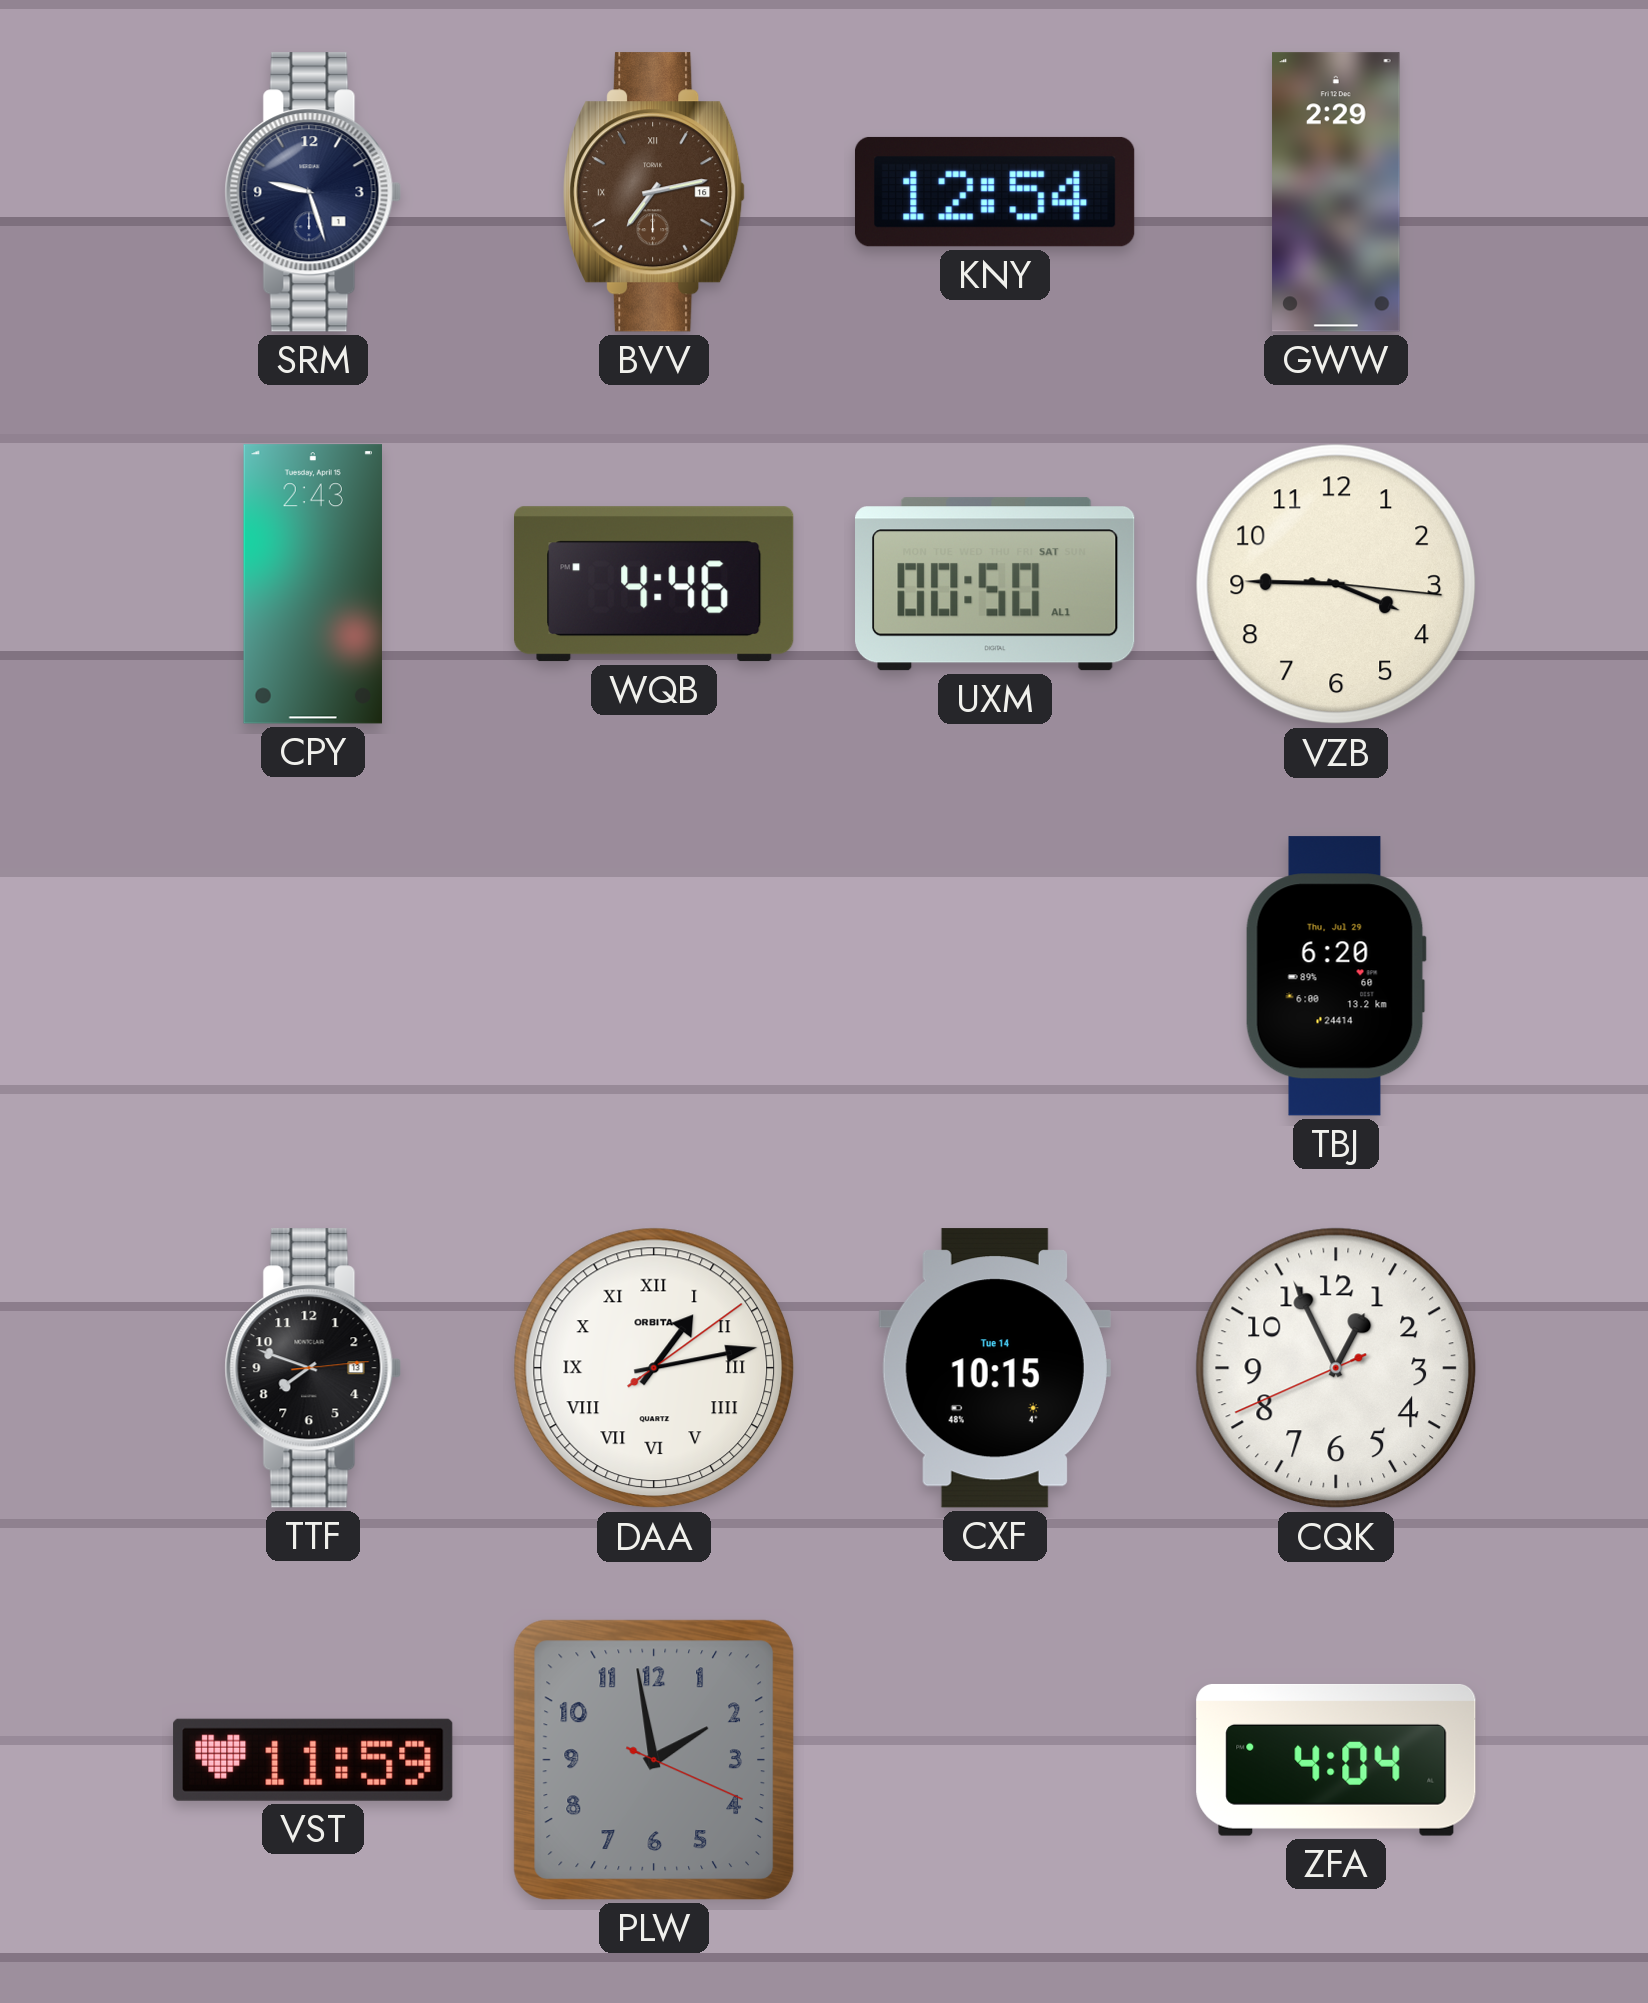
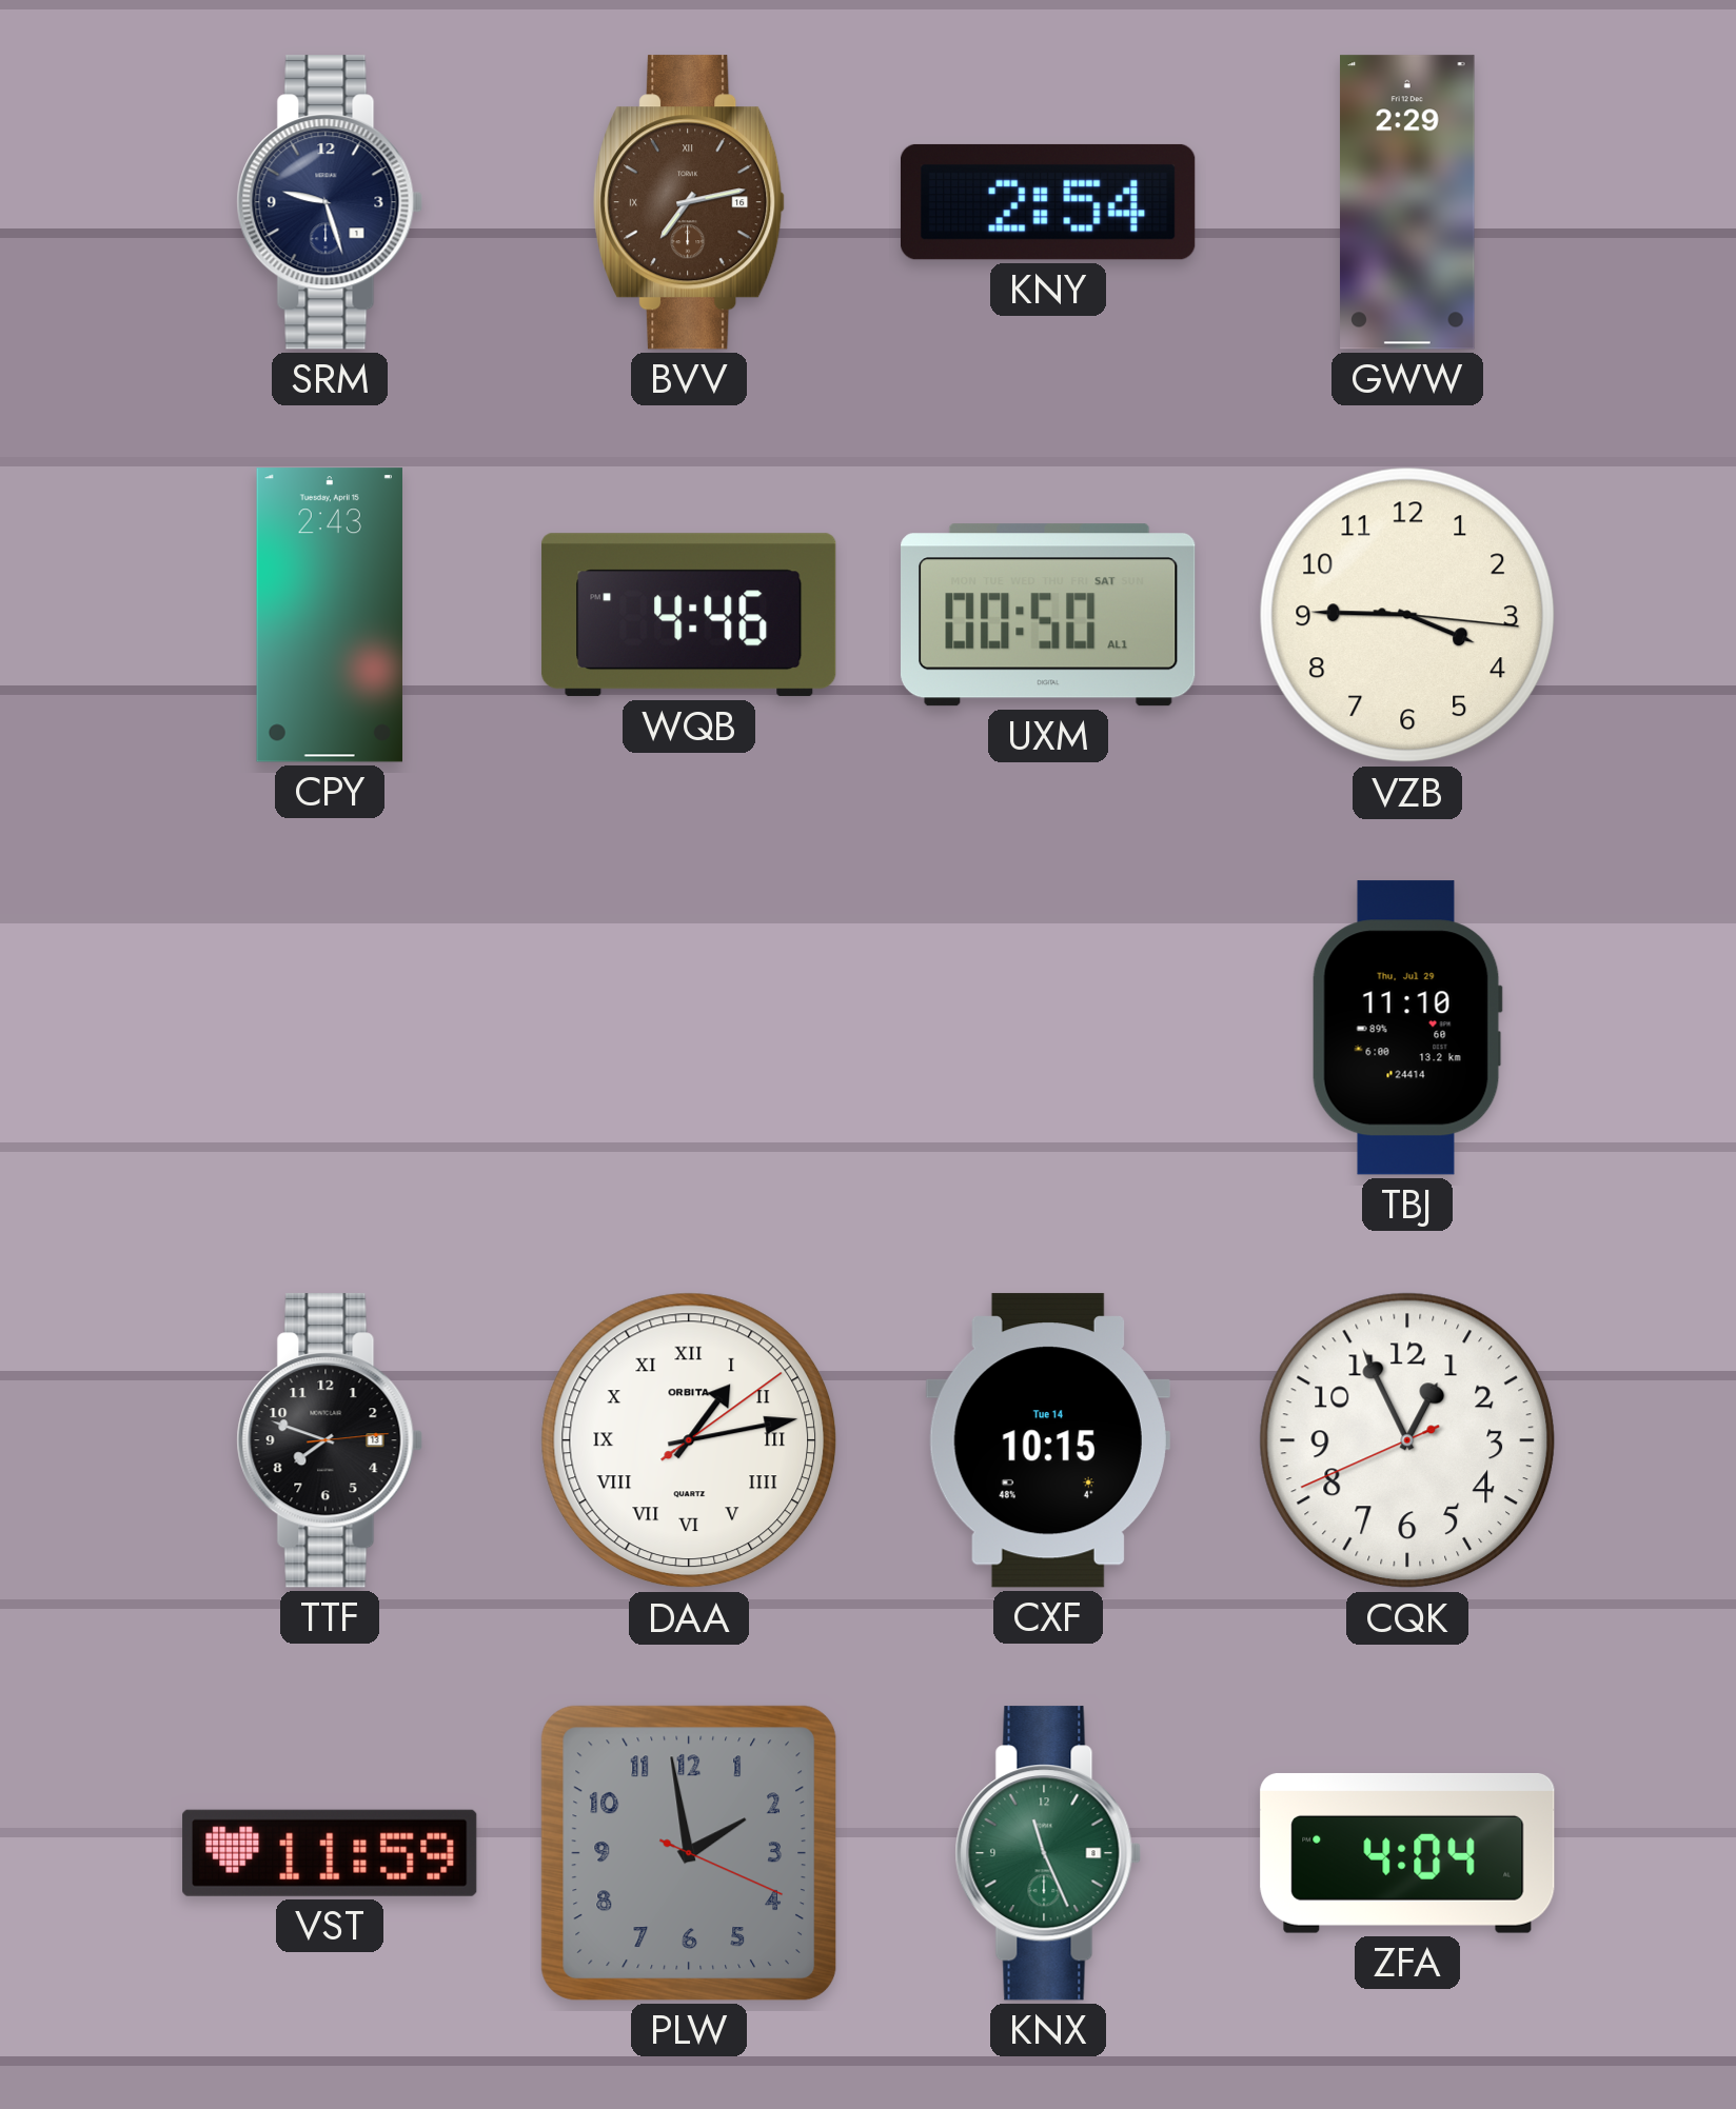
KNY: 12:54 -> 2:54
TBJ: 6:20 -> 11:10
KNX: none -> 11:26
